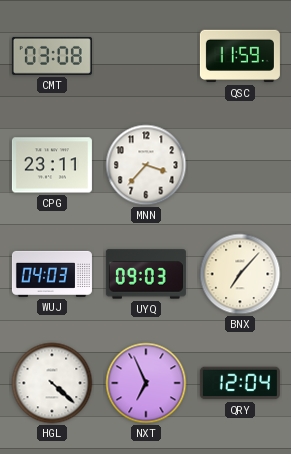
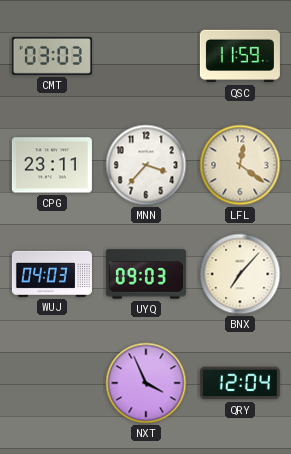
CMT: 03:08 -> 03:03
LFL: none -> 12:21
HGL: 4:22 -> none
NXT: 6:56 -> 3:56
